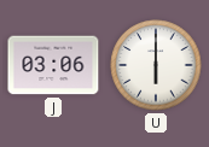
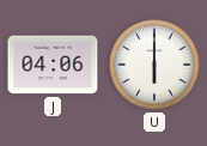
J: 03:06 -> 04:06
